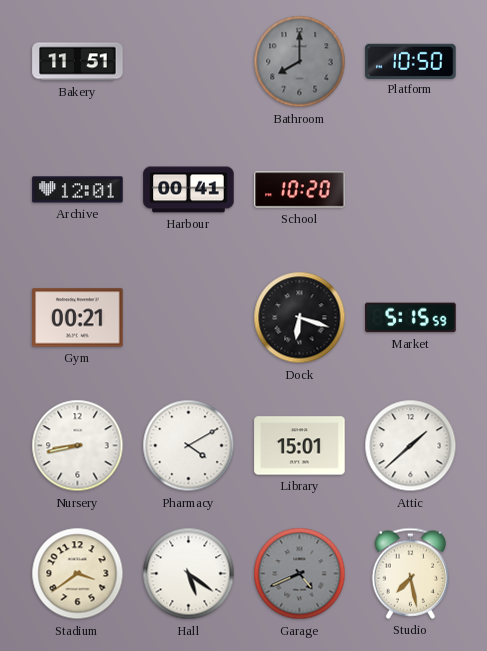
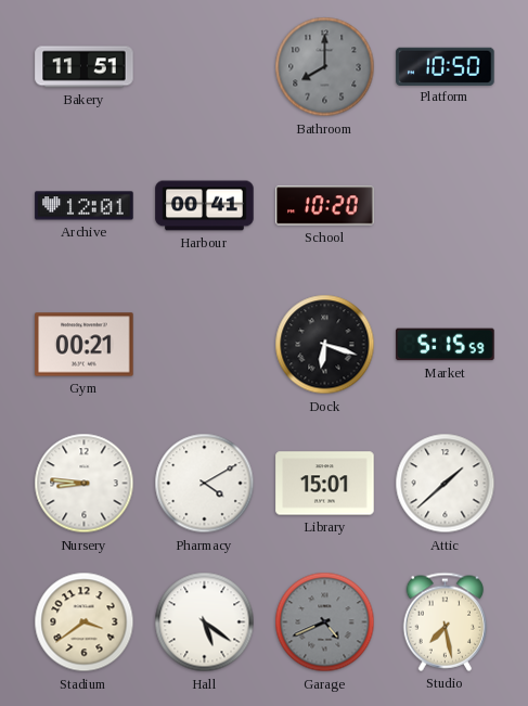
Nursery: 8:43 -> 8:46
